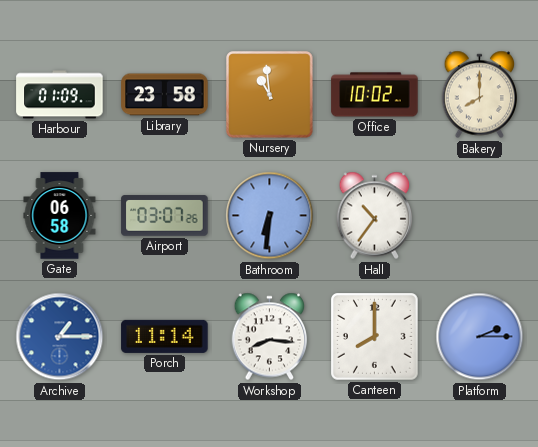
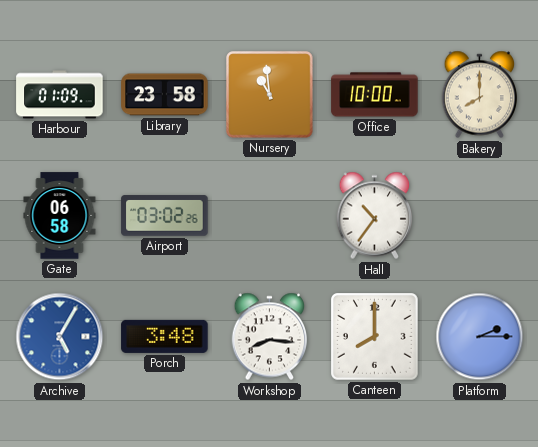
Office: 10:02 -> 10:00
Airport: 03:07 -> 03:02
Bathroom: 6:31 -> none
Archive: 1:15 -> 5:05
Porch: 11:14 -> 3:48
